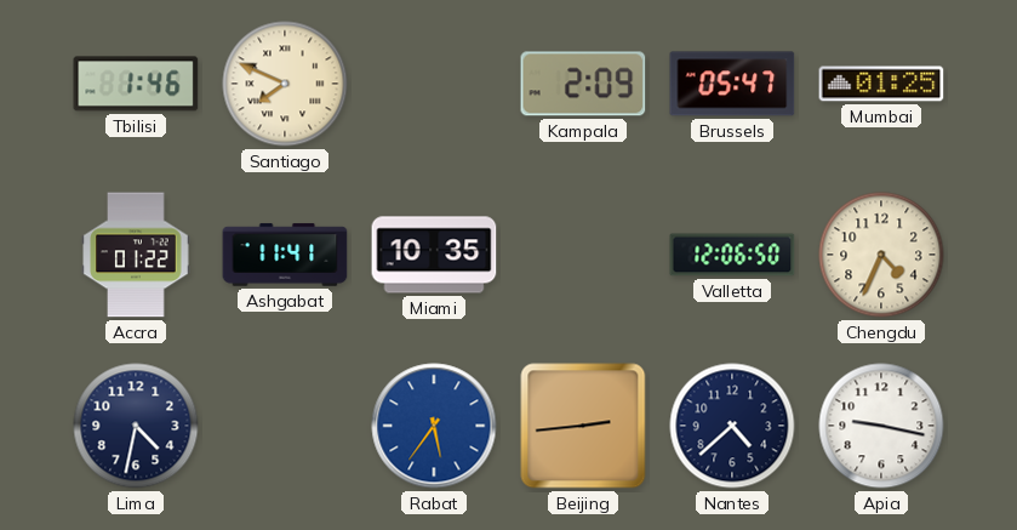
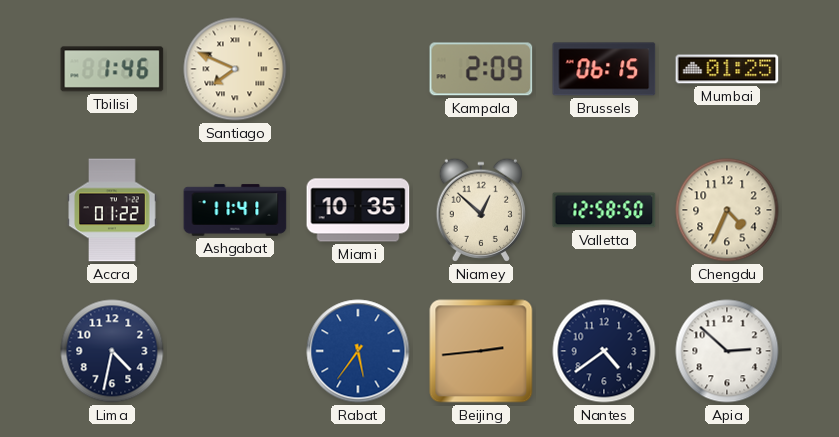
Brussels: 05:47 -> 06:15
Niamey: none -> 12:52
Valletta: 12:06 -> 12:58
Nantes: 4:38 -> 4:39
Apia: 9:17 -> 2:52
